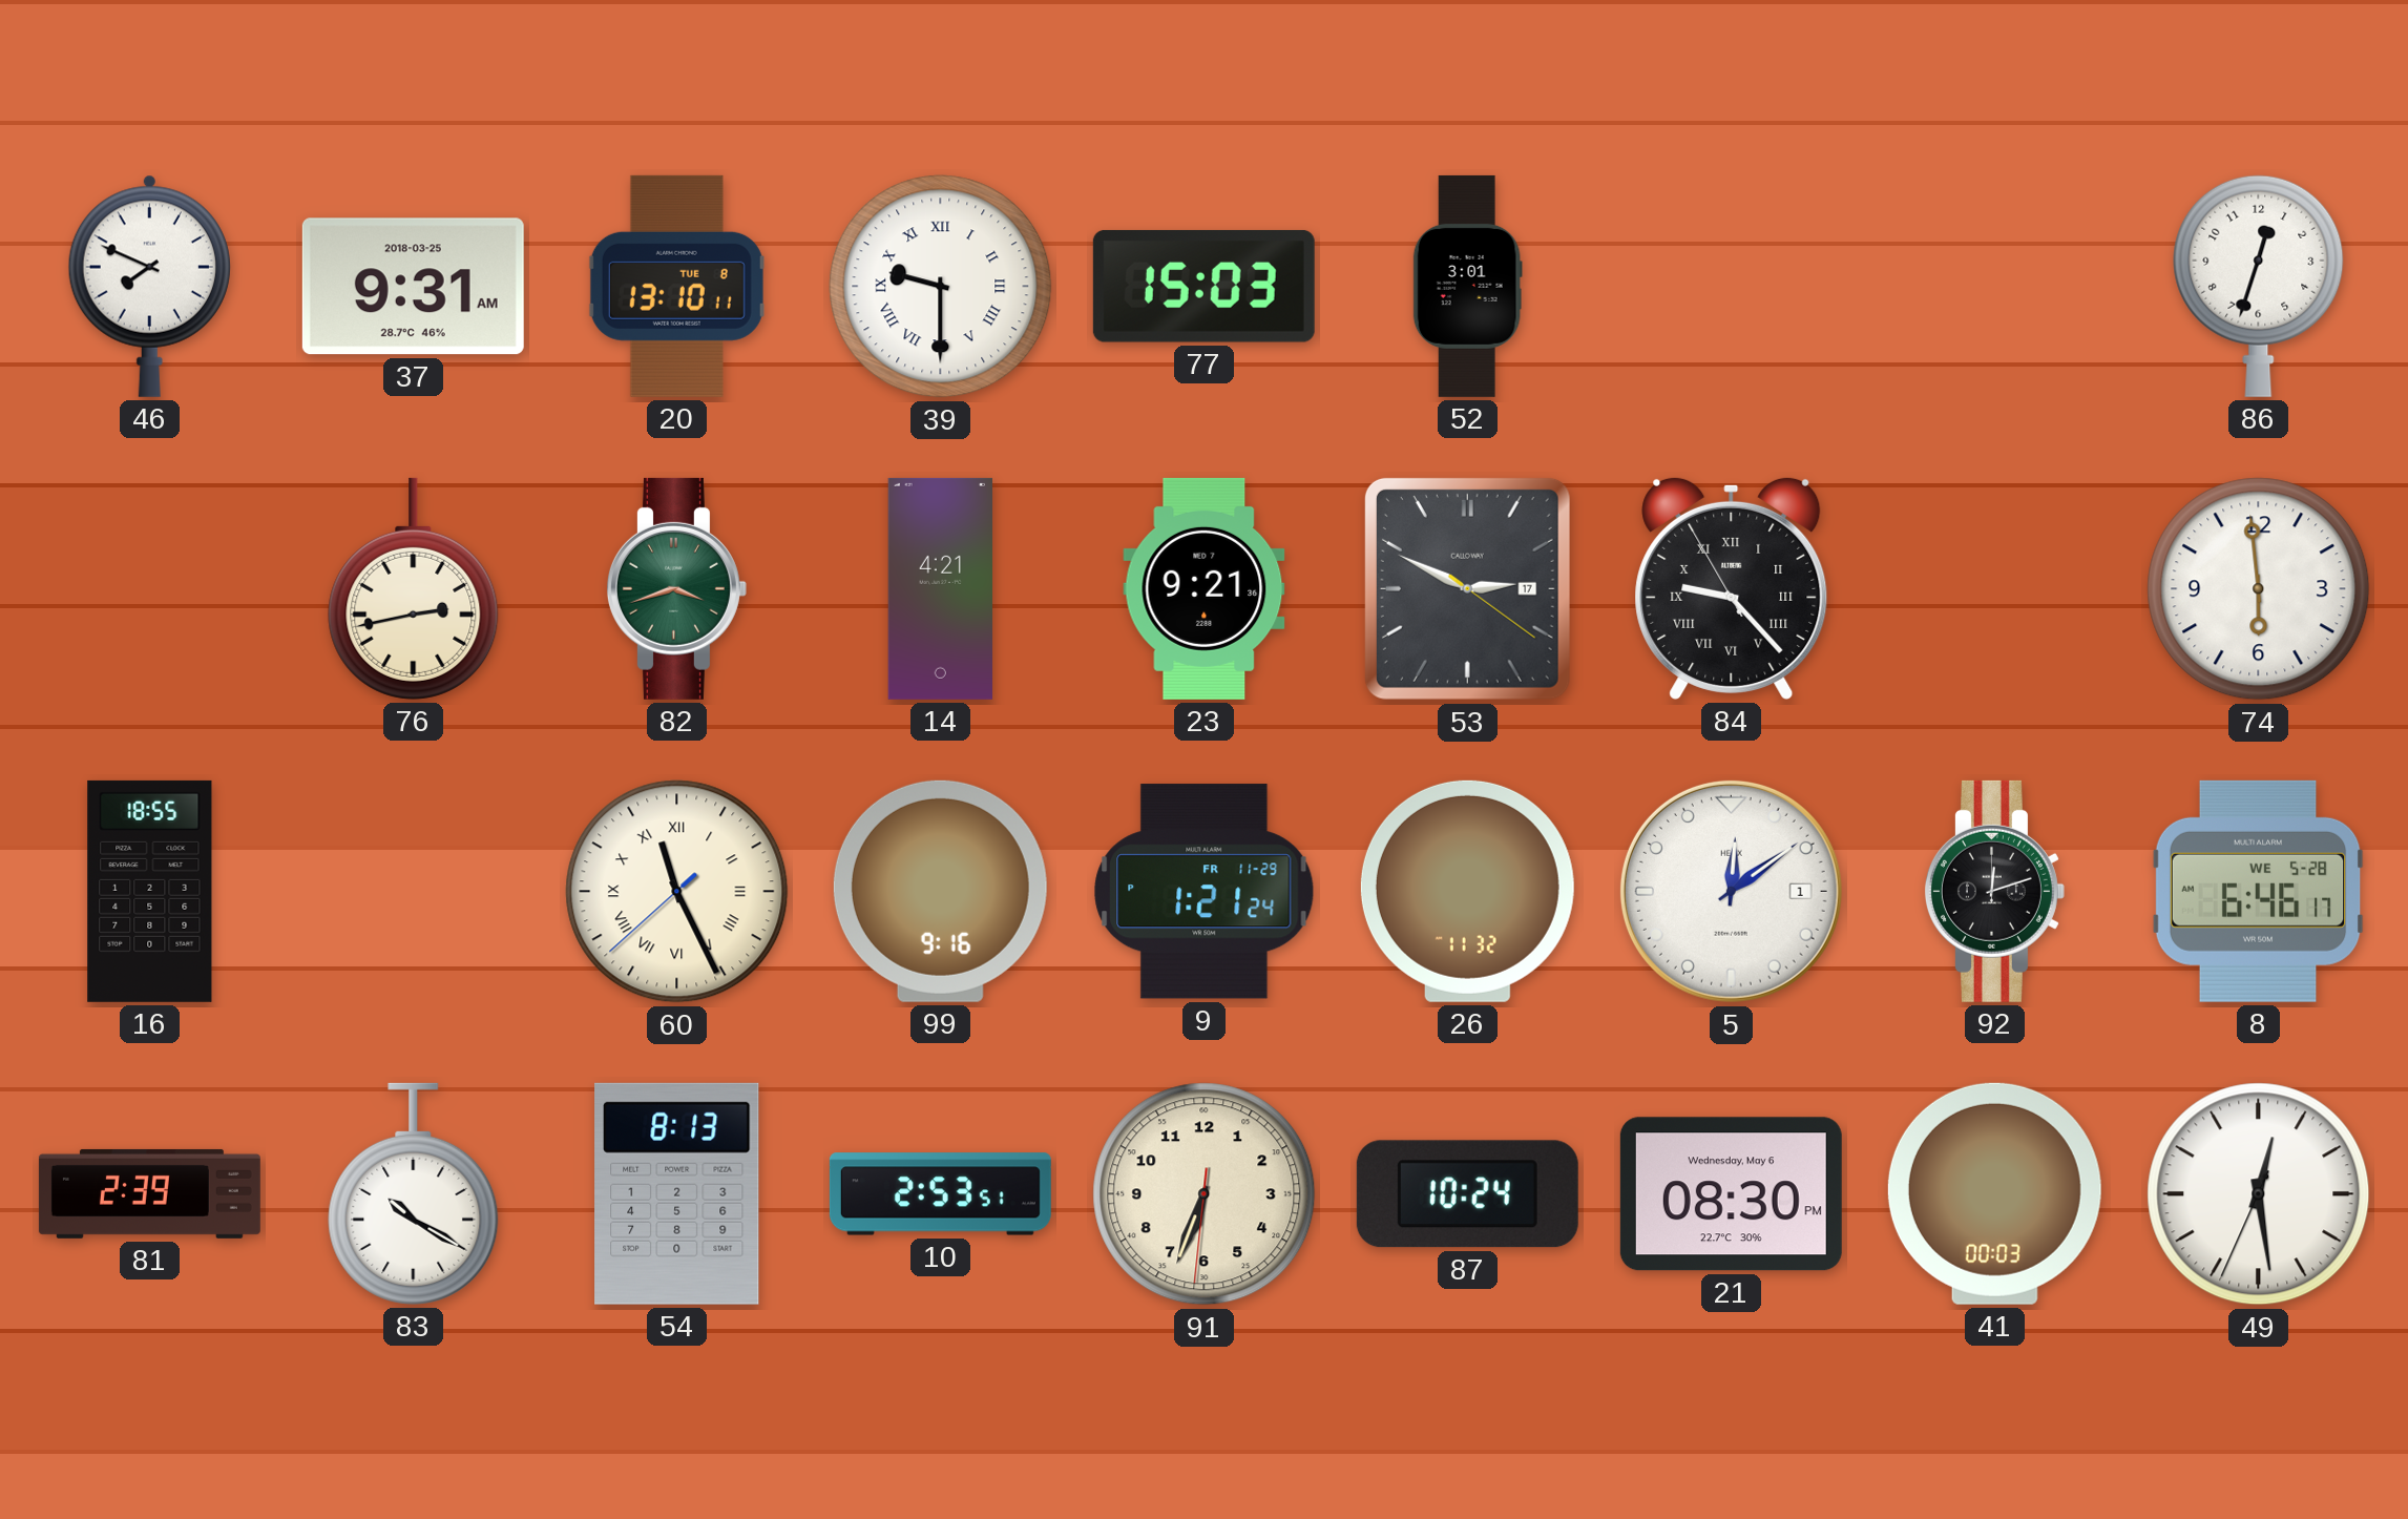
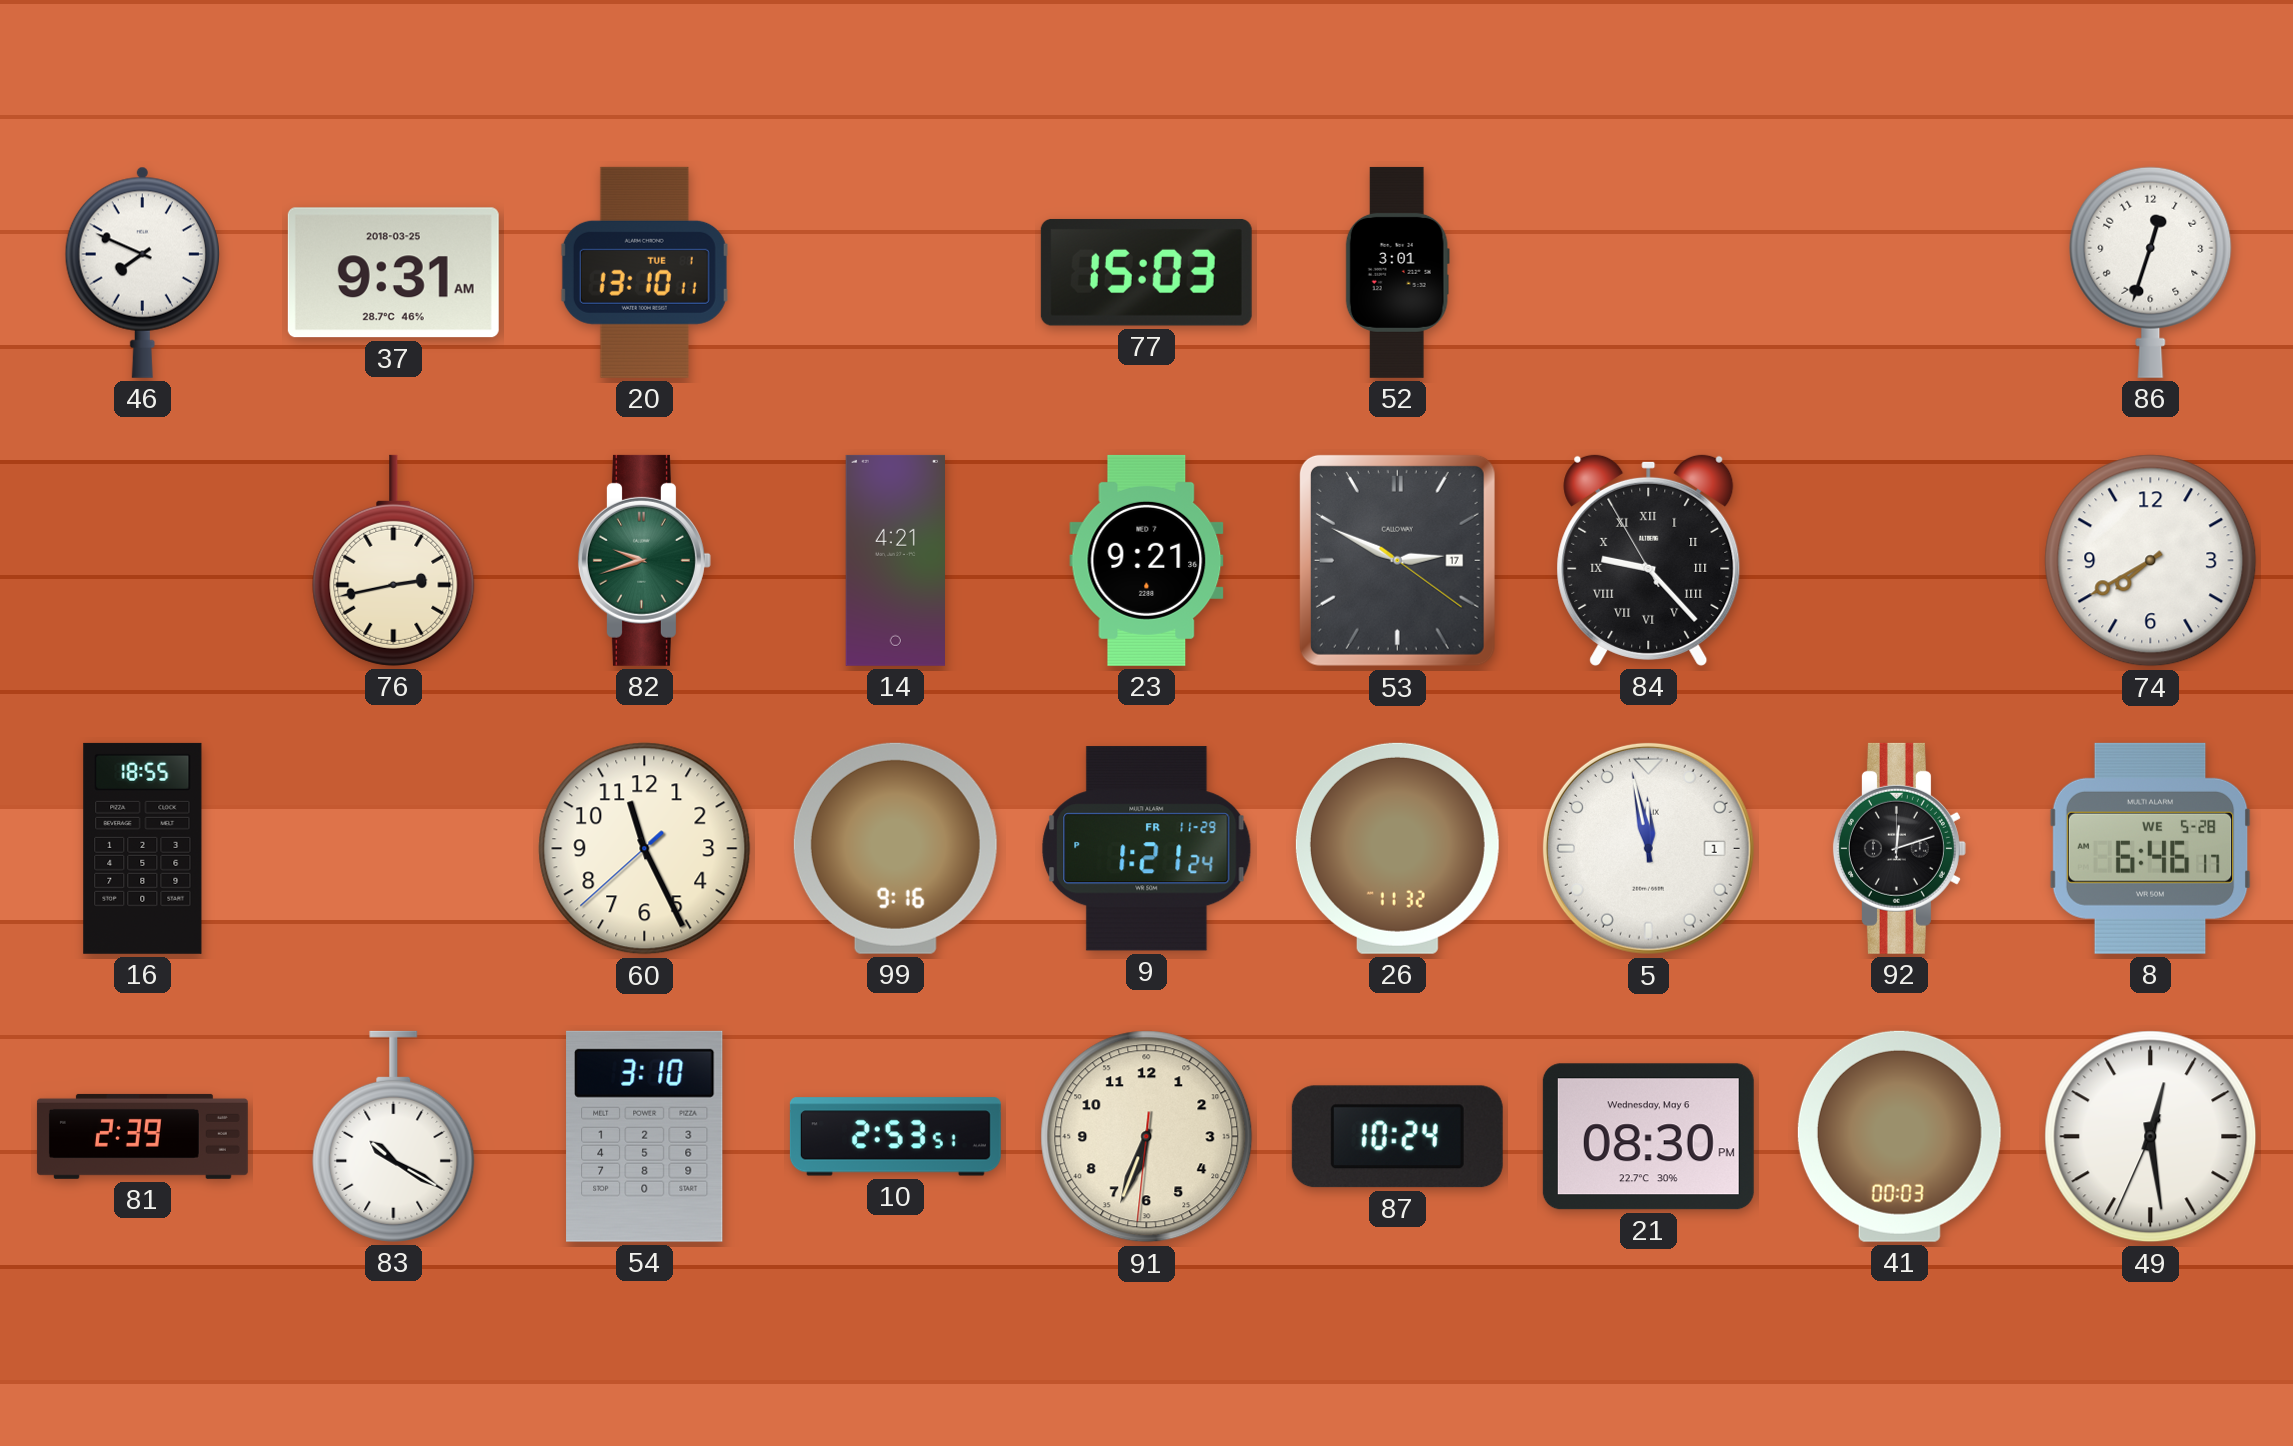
20 date: TUE 8 -> TUE 1
39: 9:30 -> none
82: 3:42 -> 9:42
74: 5:59 -> 7:40
60 numerals: Roman -> Arabic
5: 12:09 -> 11:58
54: 8:13 -> 3:10
